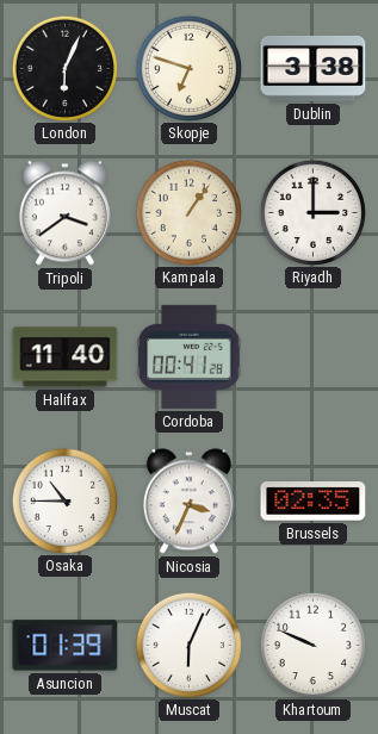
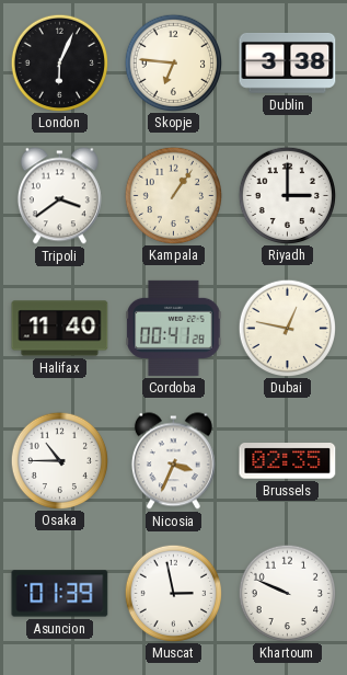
Skopje: 6:48 -> 6:46
Dubai: none -> 12:47
Muscat: 6:04 -> 2:58
